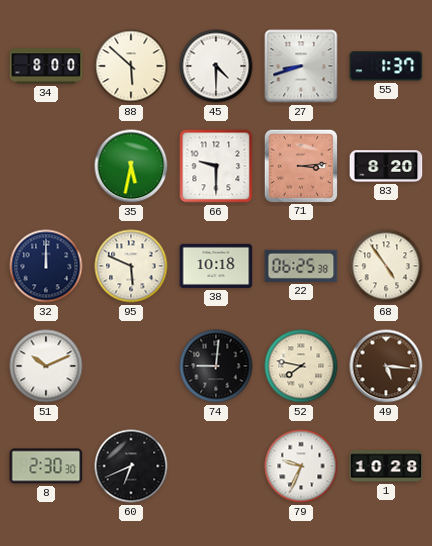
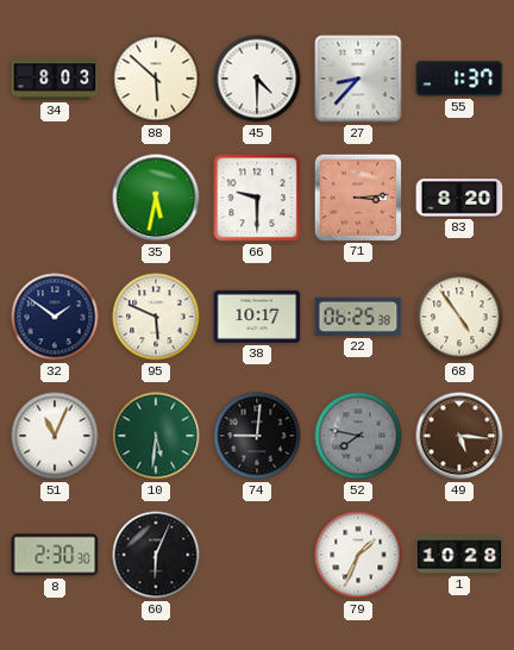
34: 8:00 -> 8:03
27: 8:42 -> 8:37
32: 12:00 -> 1:51
38: 10:18 -> 10:17
51: 10:11 -> 11:04
10: none -> 5:31
52 dial: cream -> grey
60: 6:41 -> 6:04
79: 9:34 -> 1:34
